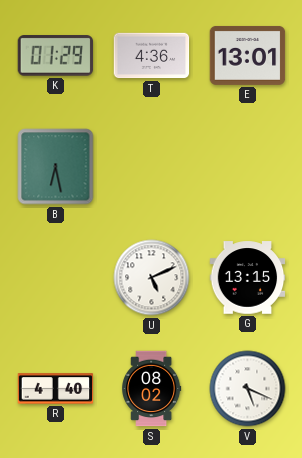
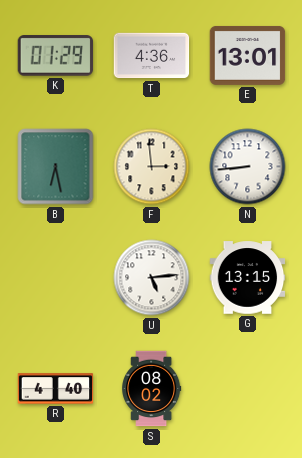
F: none -> 2:59
N: none -> 8:44
U: 5:11 -> 5:14
V: 5:19 -> none
